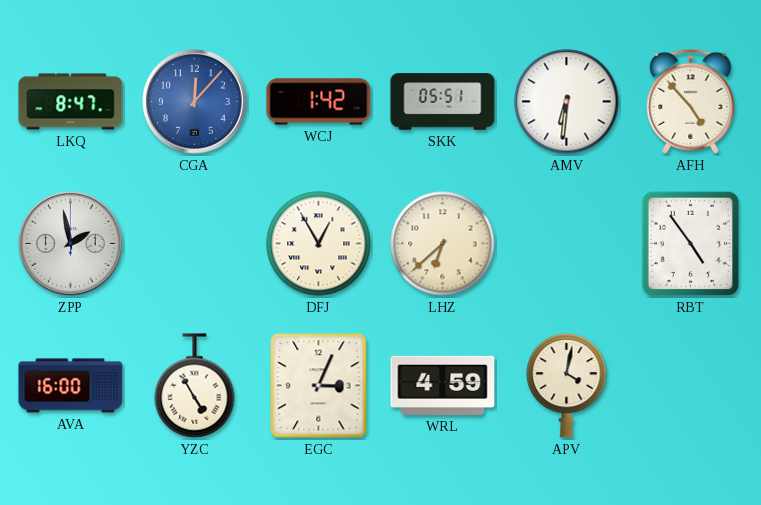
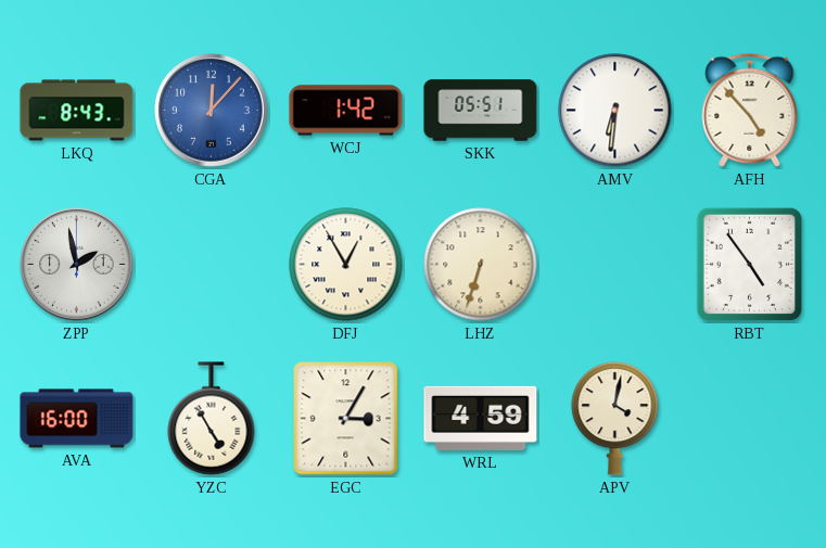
LKQ: 8:47 -> 8:43
LHZ: 6:38 -> 6:33
EGC: 3:04 -> 3:05
